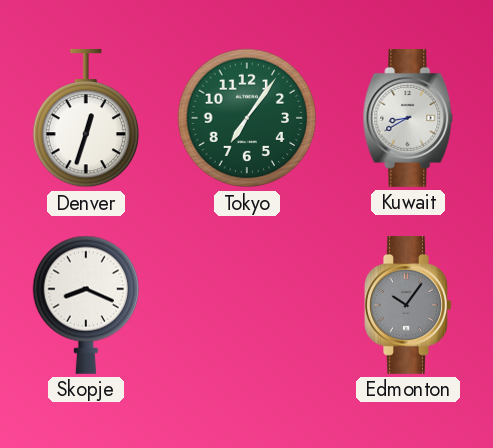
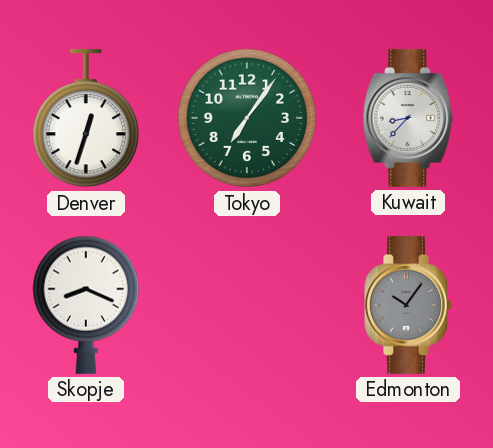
Kuwait: 8:40 -> 8:37
